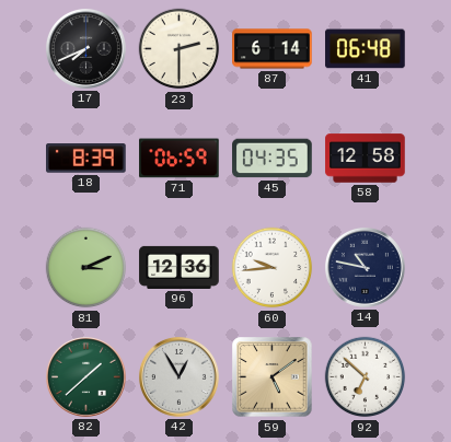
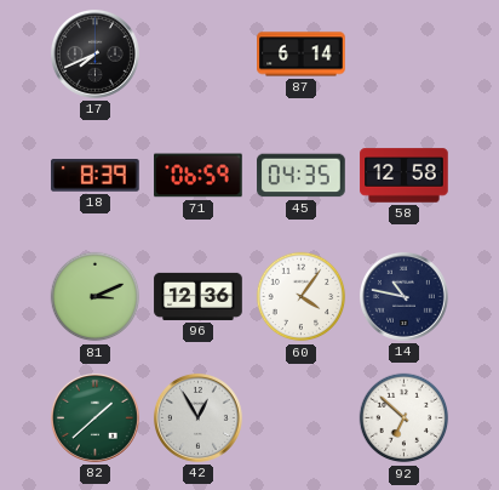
23: 2:30 -> none
41: 06:48 -> none
60: 9:44 -> 4:06
59: 5:09 -> none
